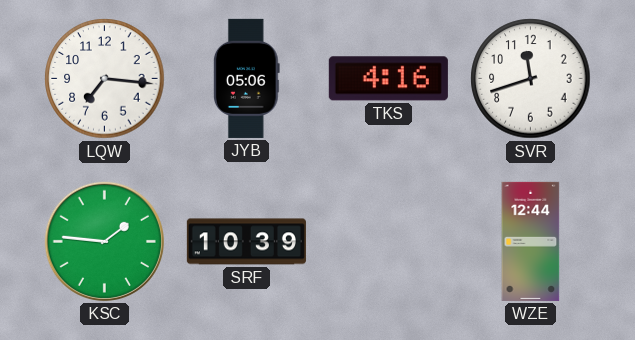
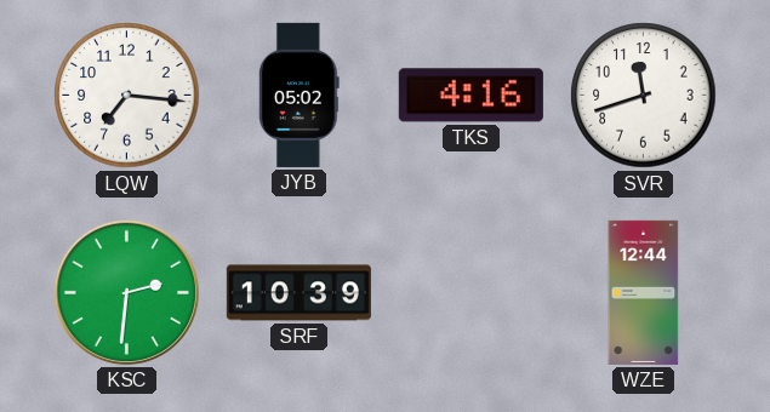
JYB: 05:06 -> 05:02
KSC: 1:46 -> 2:31
